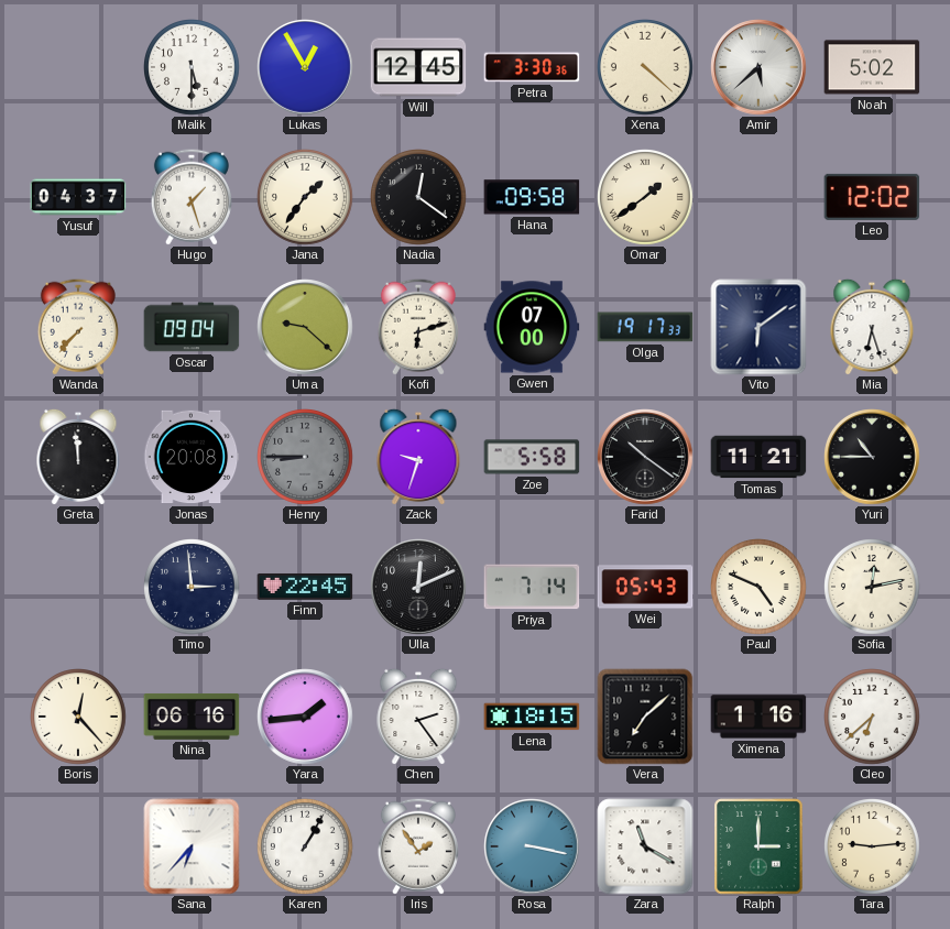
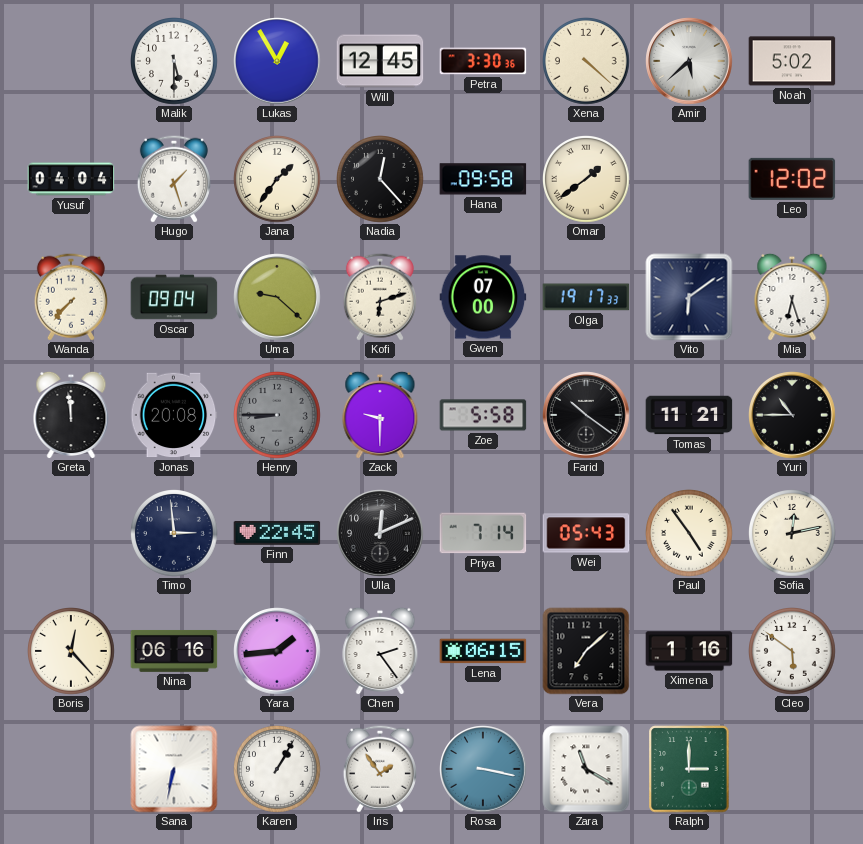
Yusuf: 04:37 -> 04:04
Nadia: 12:21 -> 12:23
Zack: 9:33 -> 9:30
Paul: 4:49 -> 4:54
Lena: 18:15 -> 06:15
Cleo: 6:38 -> 5:51
Sana: 6:37 -> 6:32
Tara: 9:14 -> none
